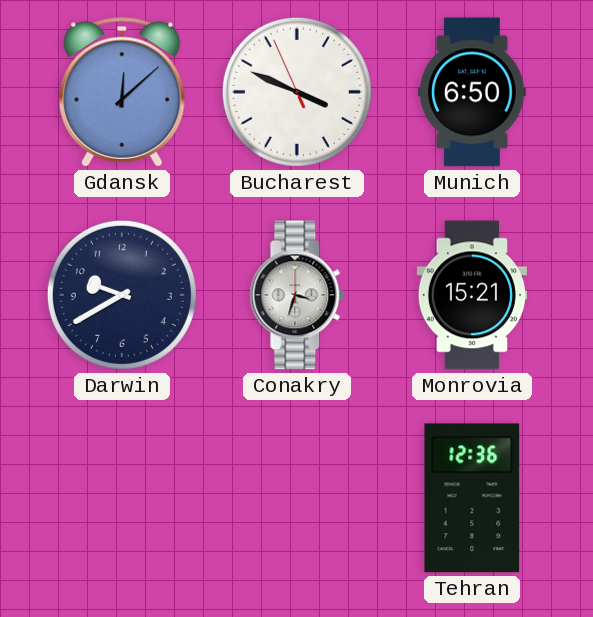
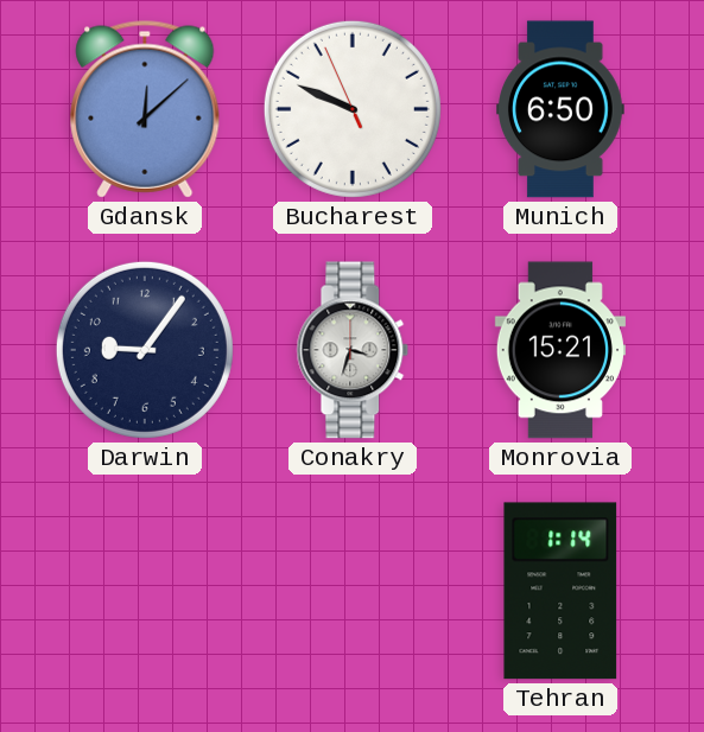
Bucharest: 3:48 -> 9:48
Darwin: 9:40 -> 9:06
Tehran: 12:36 -> 1:14
